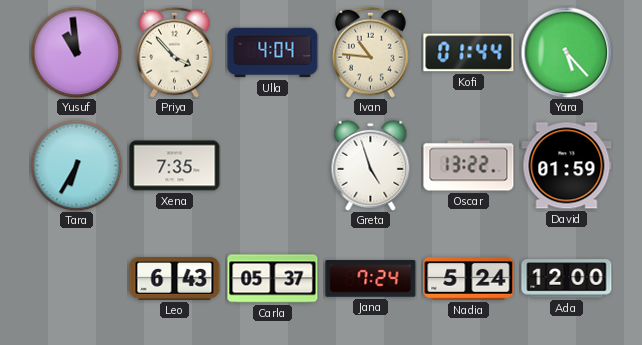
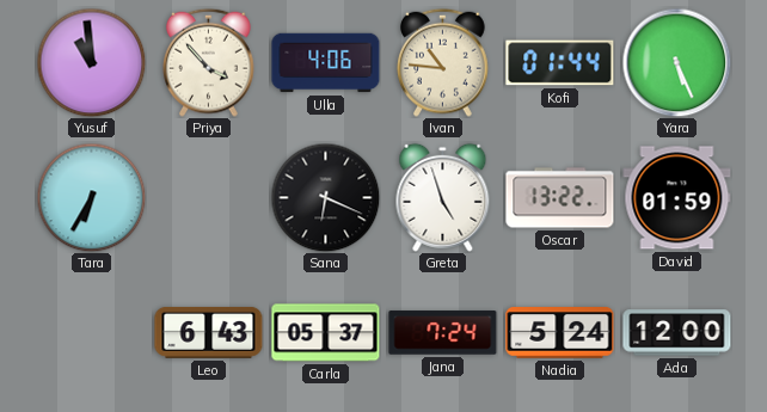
Ulla: 4:04 -> 4:06
Yara: 5:23 -> 5:26
Xena: 7:35 -> none
Sana: none -> 6:19
